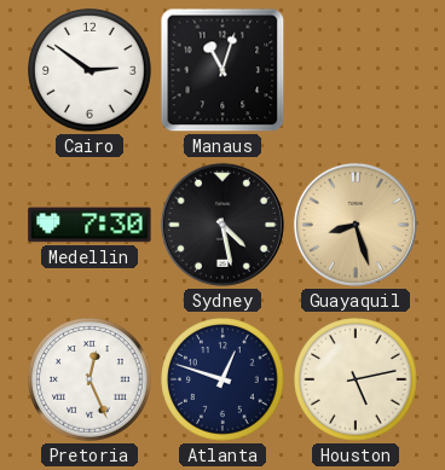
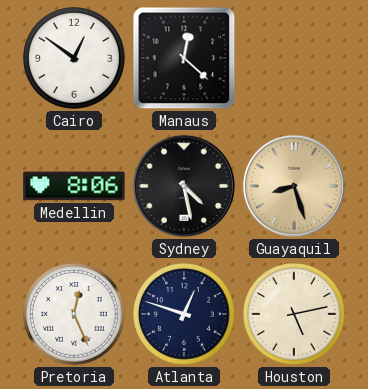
Cairo: 2:51 -> 12:51
Manaus: 11:03 -> 12:22
Medellin: 7:30 -> 8:06
